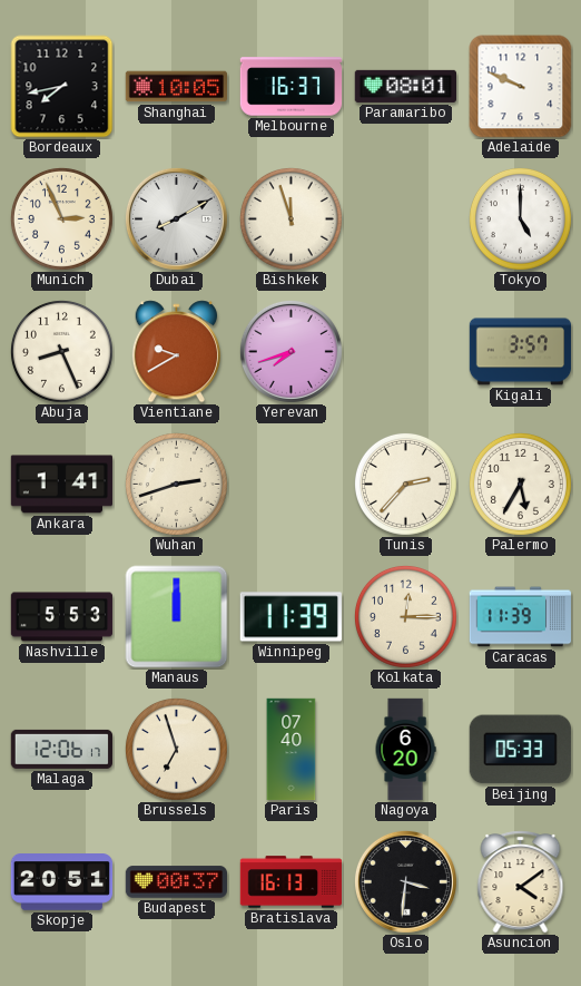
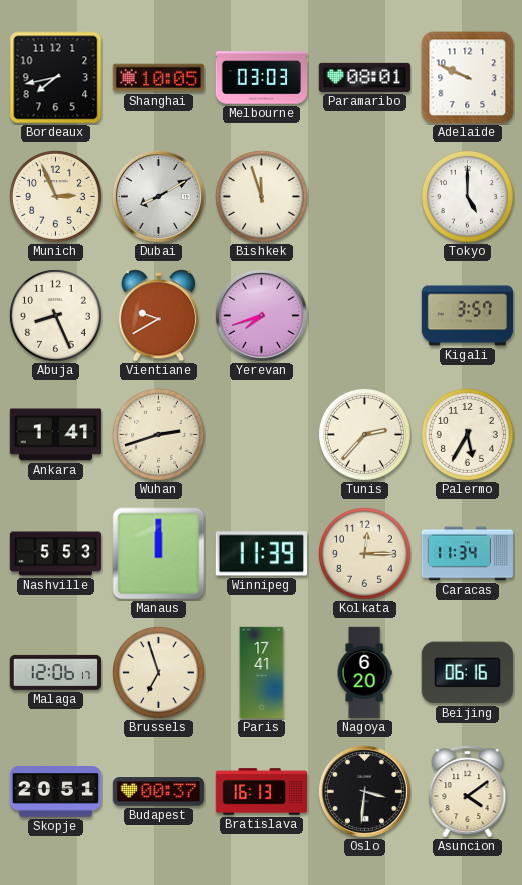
Melbourne: 16:37 -> 03:03
Caracas: 11:39 -> 11:34
Paris: 07:40 -> 17:41
Beijing: 05:33 -> 06:16
